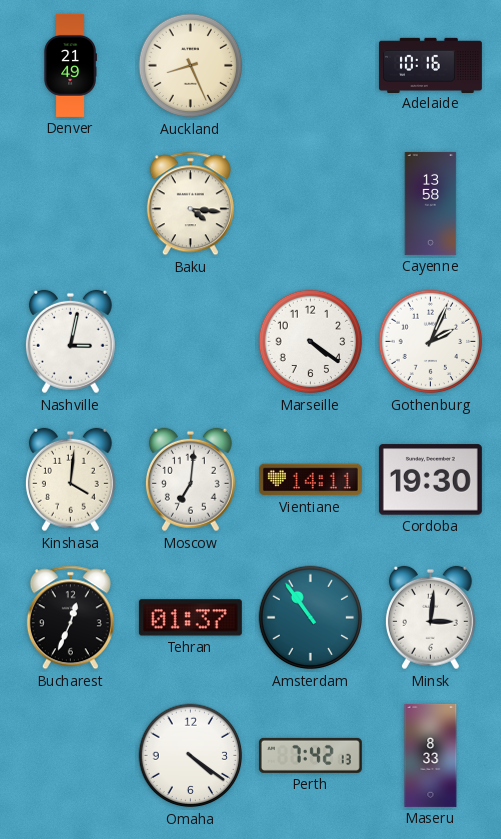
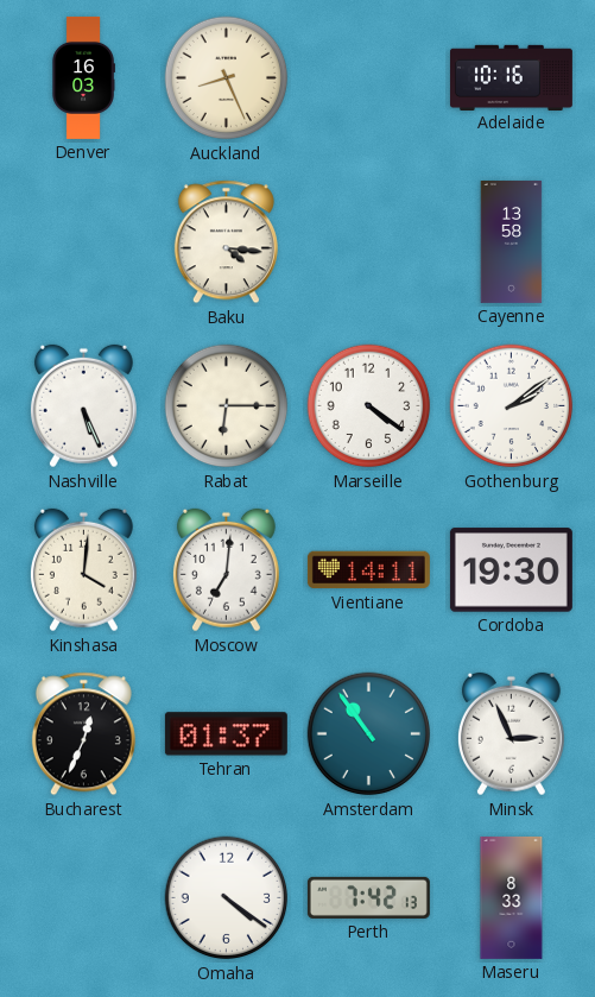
Denver: 21:49 -> 16:03
Nashville: 3:02 -> 5:26
Rabat: none -> 6:15
Gothenburg: 2:04 -> 2:09
Minsk: 3:01 -> 2:56
